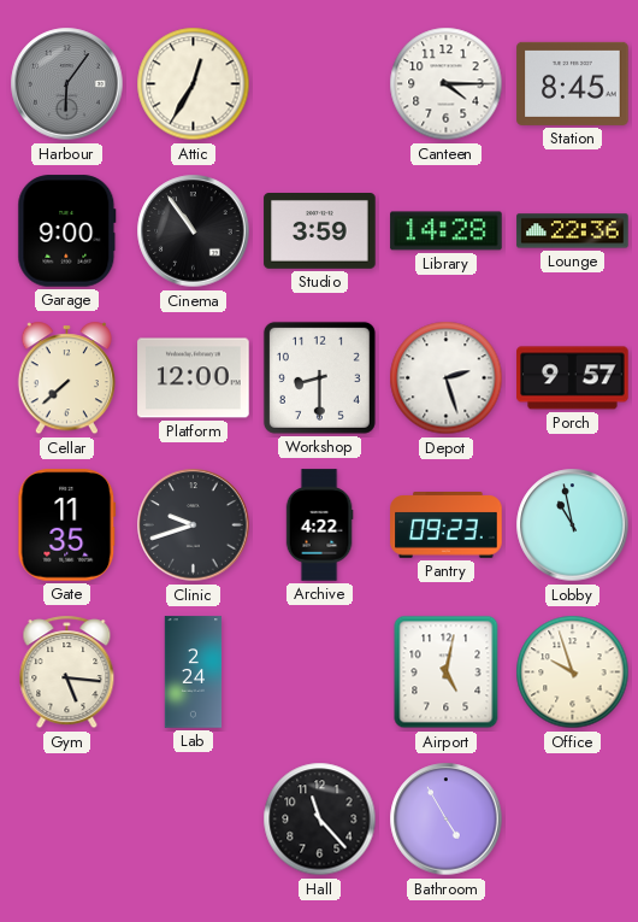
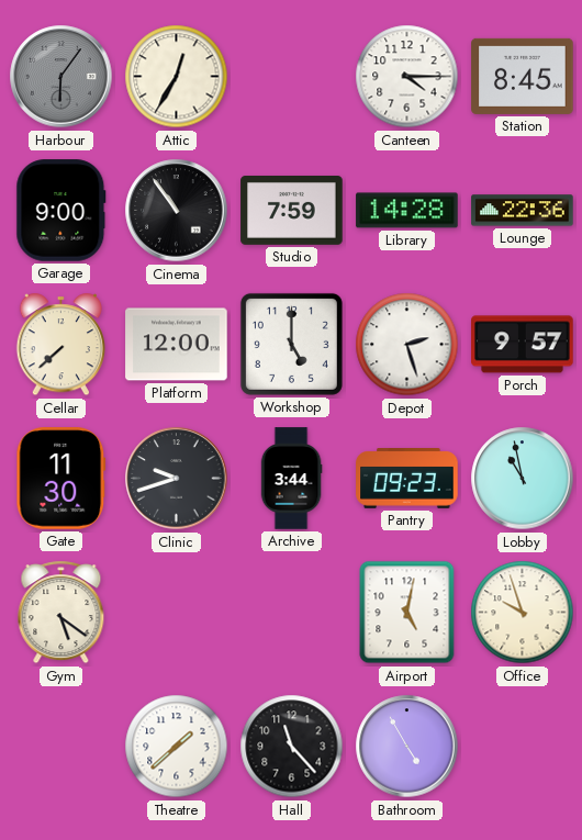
Studio: 3:59 -> 7:59
Workshop: 8:30 -> 5:00
Gate: 11:35 -> 11:30
Archive: 4:22 -> 3:44
Gym: 5:16 -> 5:21
Lab: 2:24 -> none
Theatre: none -> 1:38
